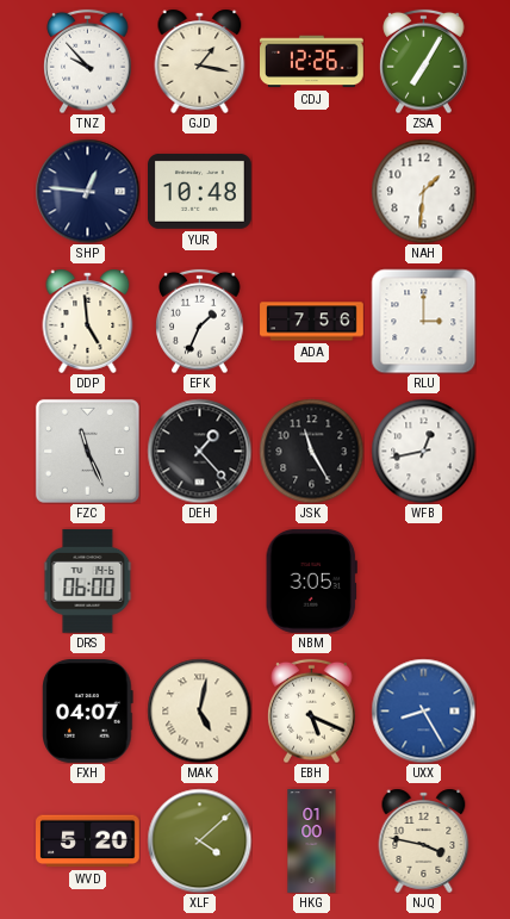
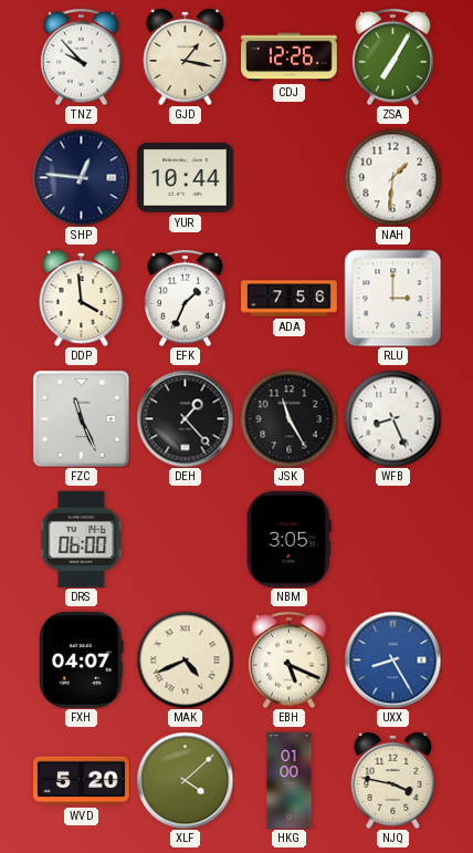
YUR: 10:48 -> 10:44
DDP: 4:59 -> 3:59
WFB: 12:43 -> 8:26
MAK: 5:02 -> 4:41
